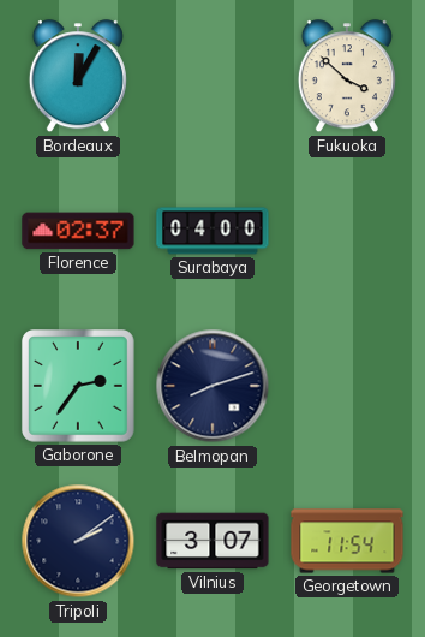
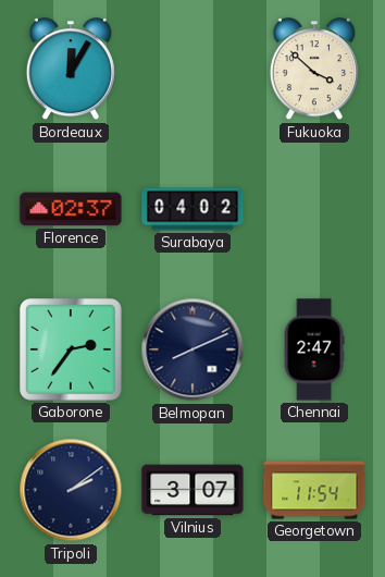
Surabaya: 04:00 -> 04:02
Belmopan: 8:12 -> 8:11
Chennai: none -> 2:47
